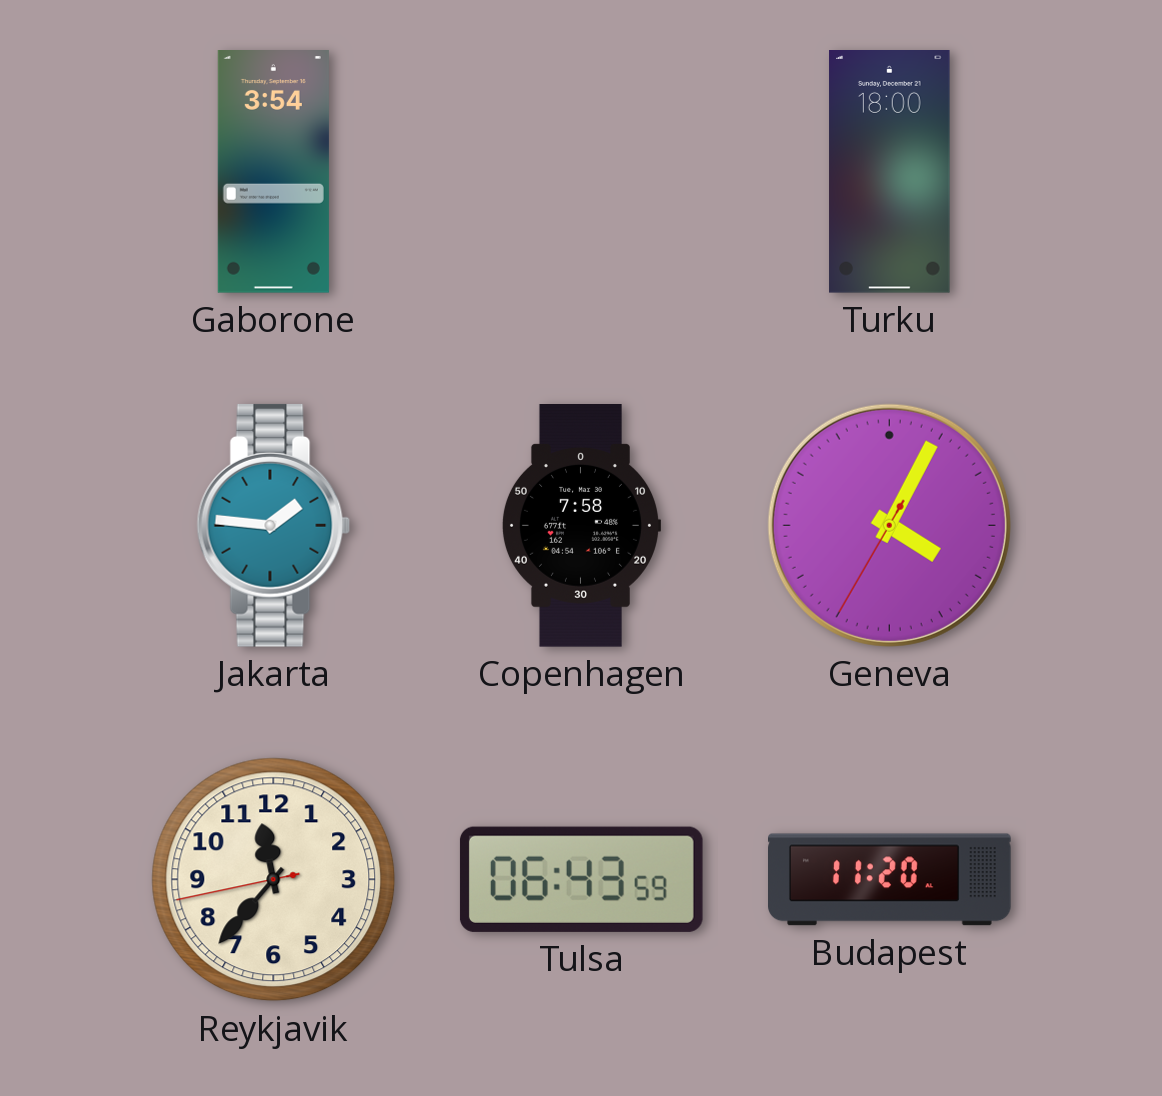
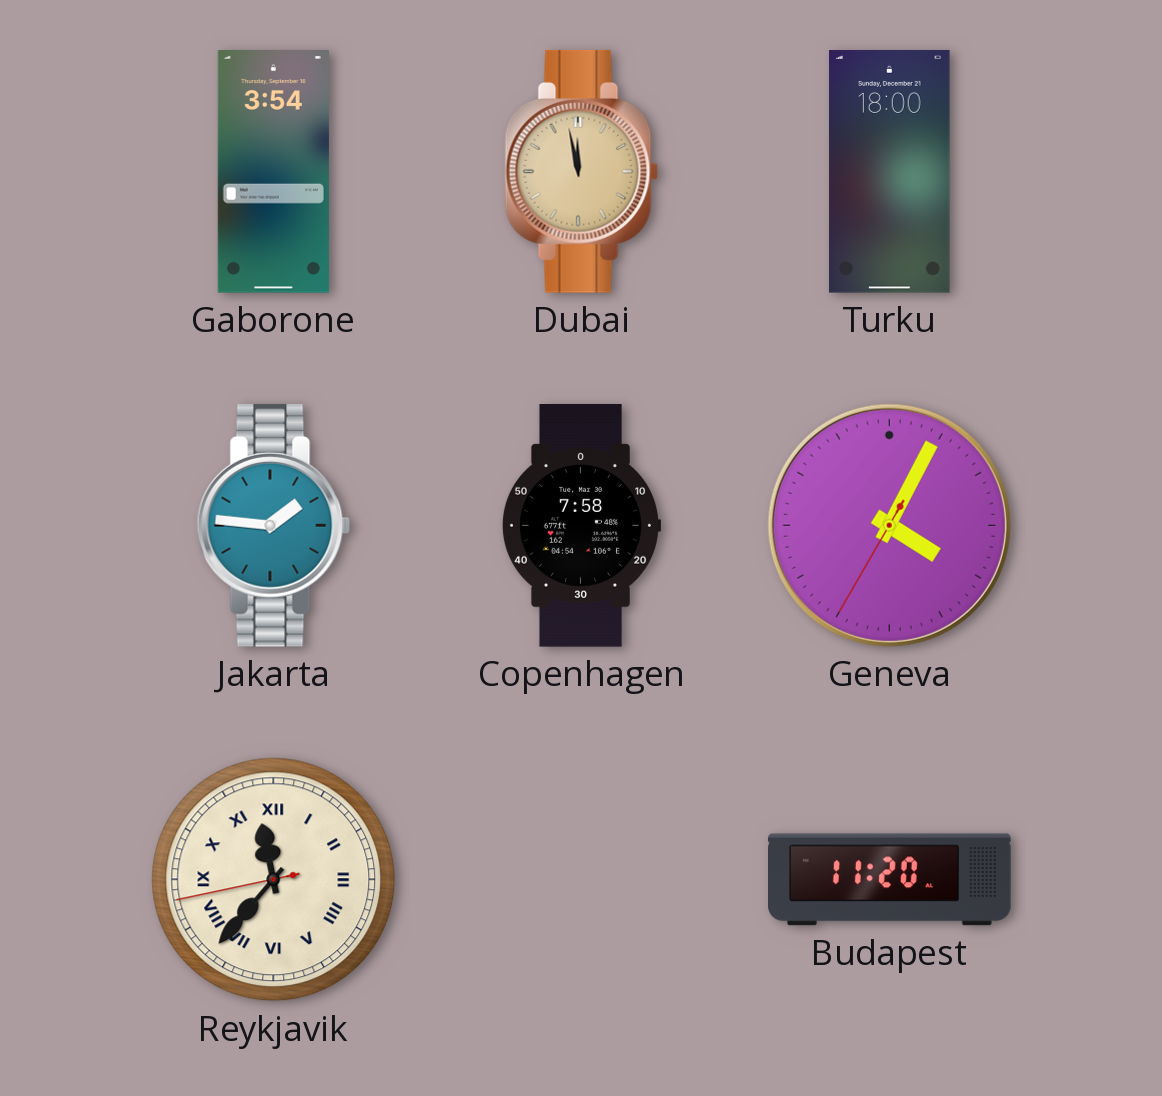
Dubai: none -> 11:58
Reykjavik numerals: Arabic -> Roman
Tulsa: 06:43 -> none
